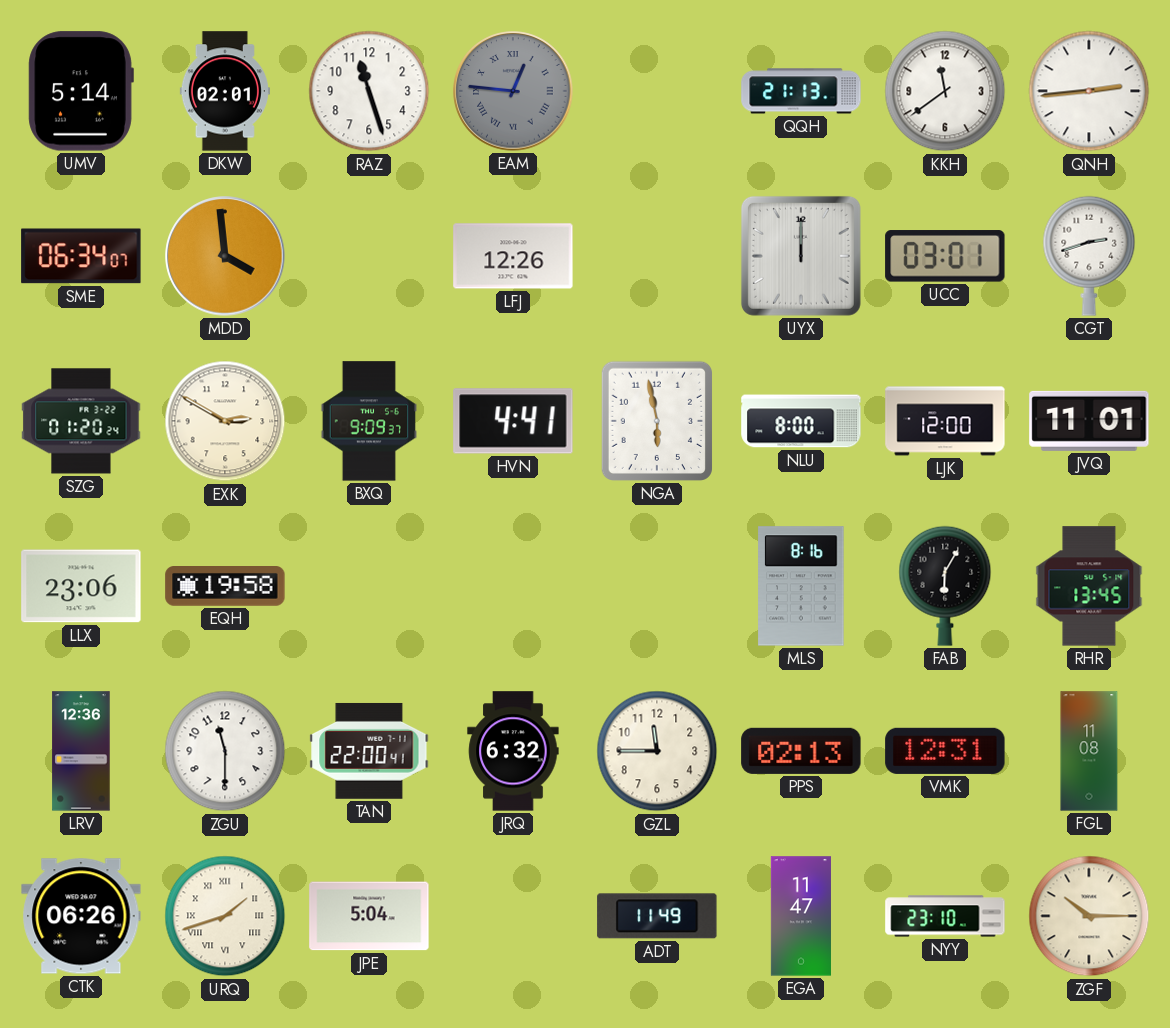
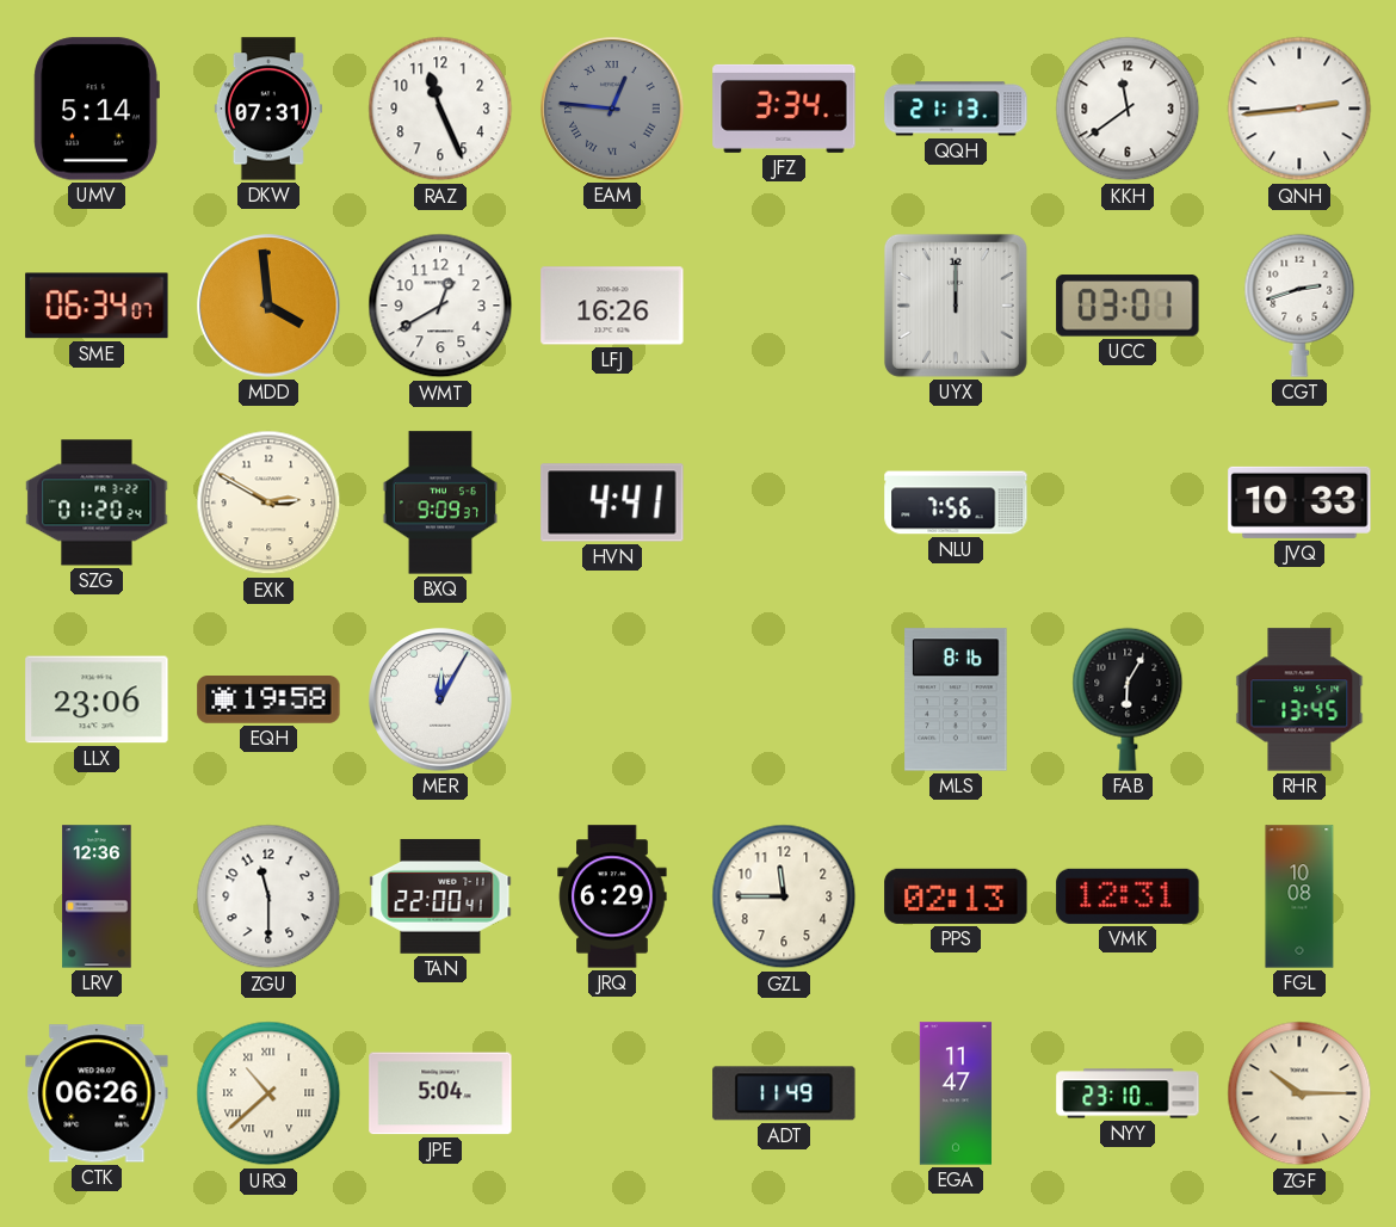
DKW: 02:01 -> 07:31
RAZ: 11:27 -> 11:26
JFZ: none -> 3:34
WMT: none -> 12:40
LFJ: 12:26 -> 16:26
NGA: 5:58 -> none
NLU: 8:00 -> 7:56
LJK: 12:00 -> none
JVQ: 11:01 -> 10:33
MER: none -> 12:05
JRQ: 6:32 -> 6:29
FGL: 11:08 -> 10:08
URQ: 1:42 -> 10:38
